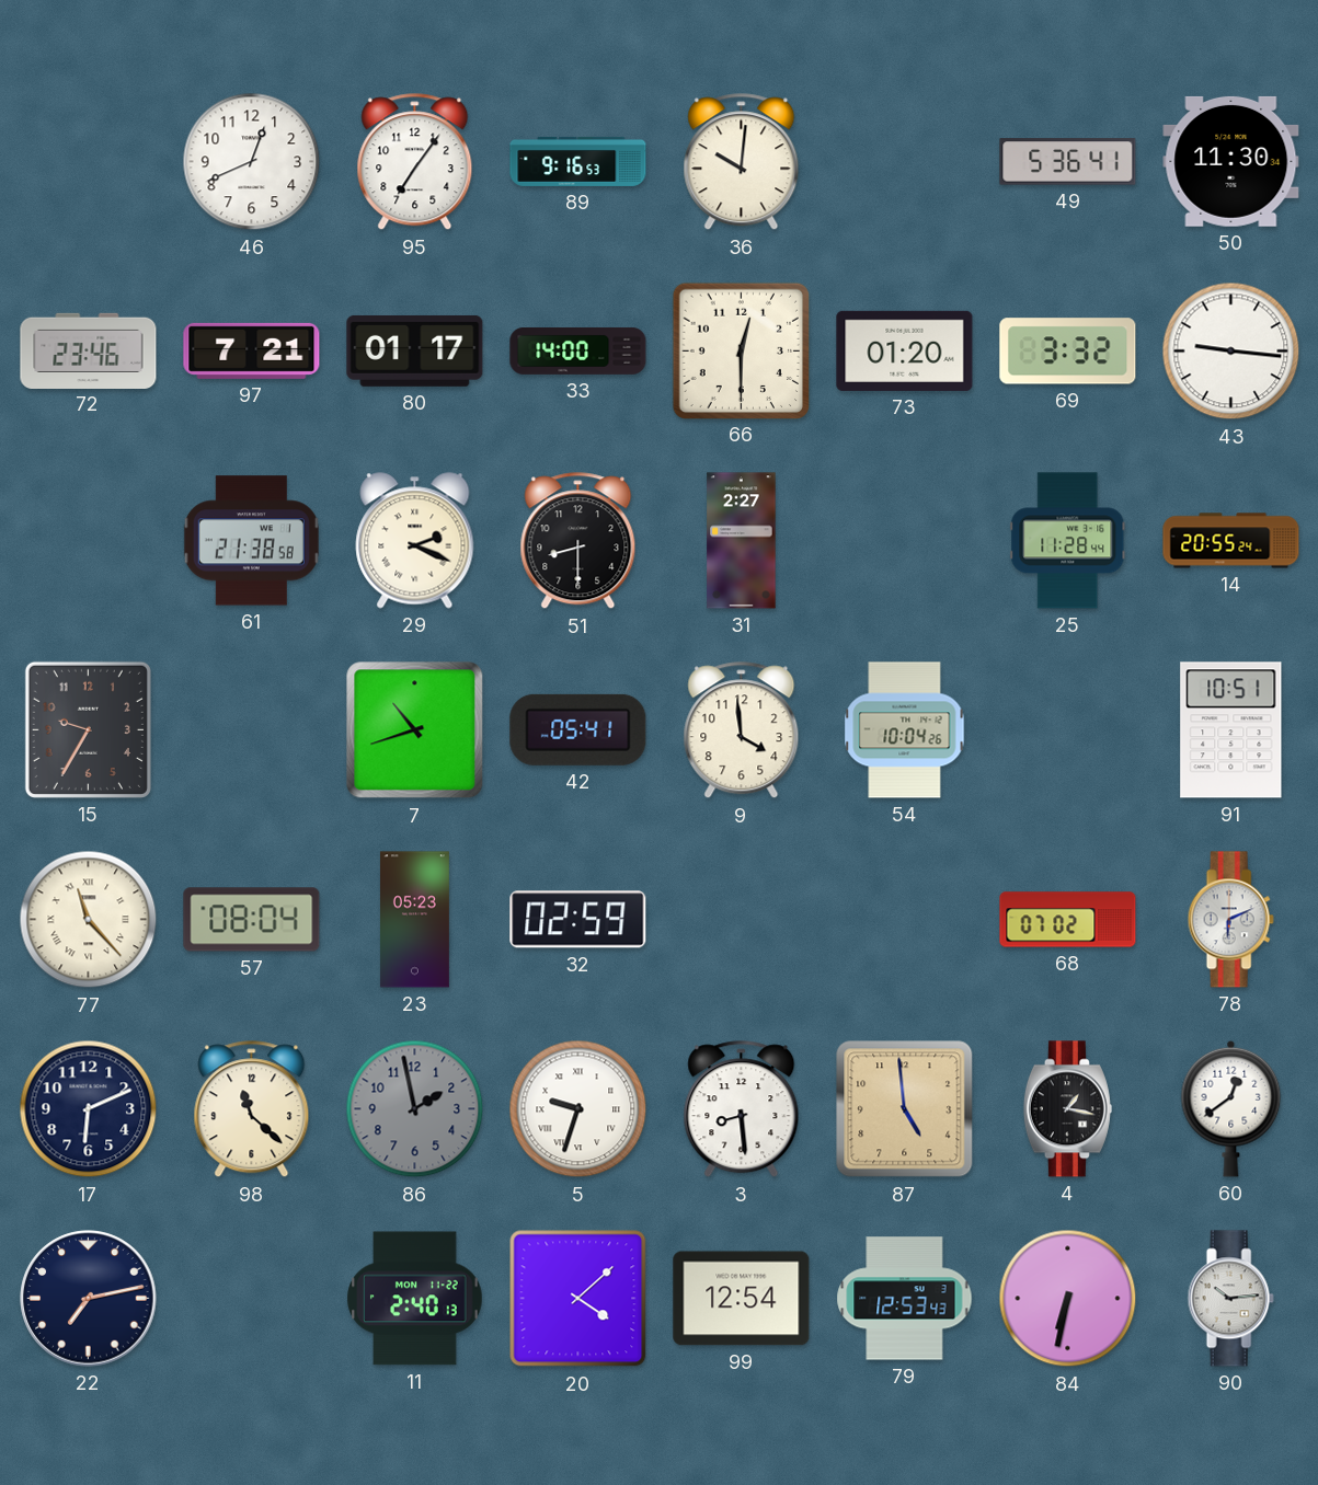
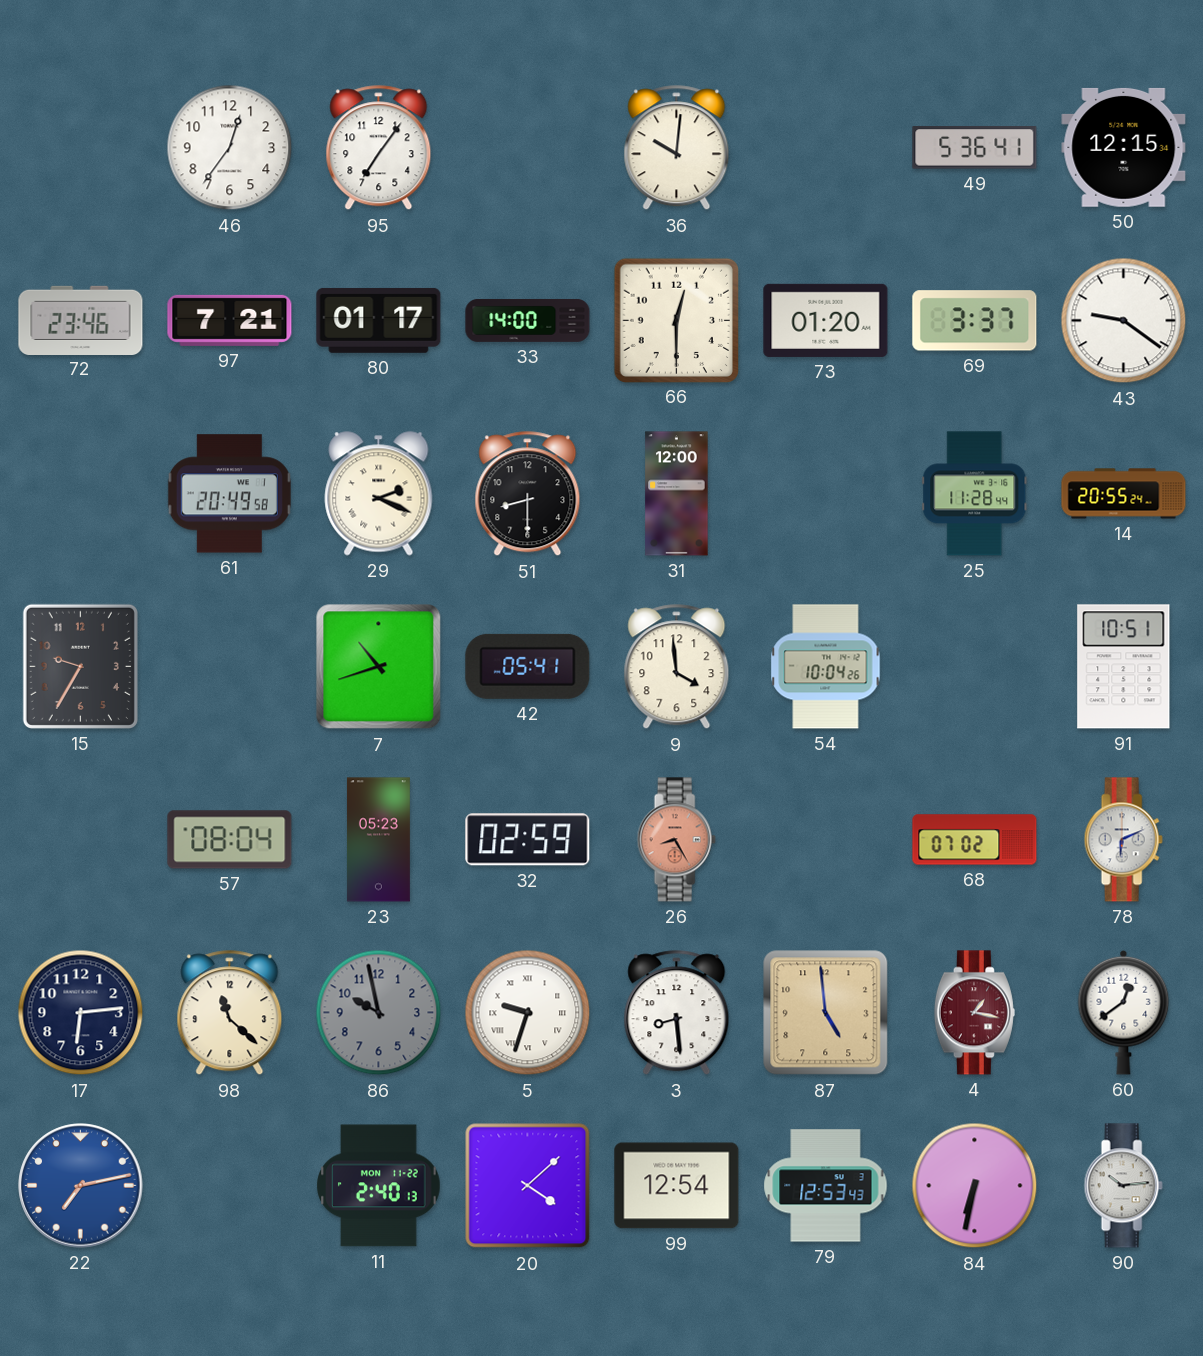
46: 12:41 -> 12:36
89: 9:16 -> none
50: 11:30 -> 12:15
69: 3:32 -> 3:37
43: 9:16 -> 9:21
61: 21:38 -> 20:49
31: 2:27 -> 12:00
77: 11:23 -> none
26: none -> 8:25
17: 6:11 -> 6:14
86: 1:58 -> 9:58
4 dial: black -> burgundy
22 dial: navy -> blue
